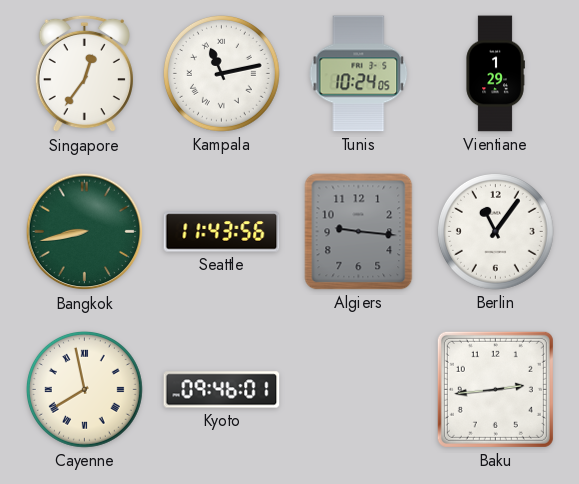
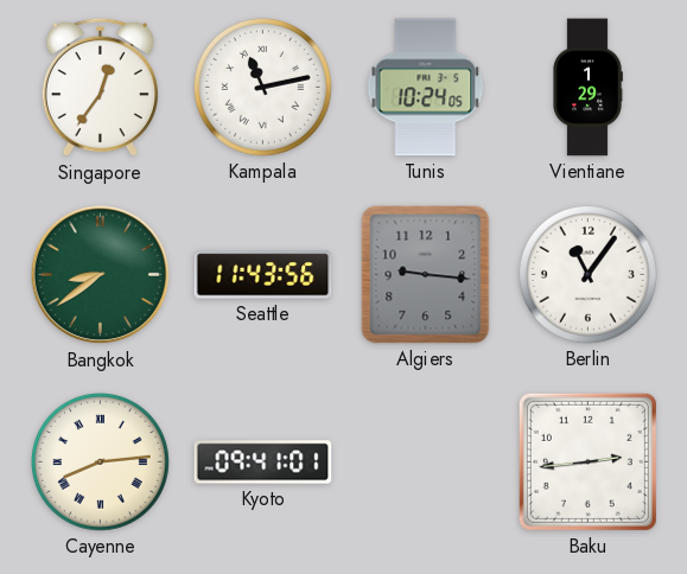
Bangkok: 8:43 -> 8:39
Cayenne: 7:58 -> 8:14
Kyoto: 09:46 -> 09:41
